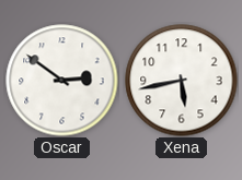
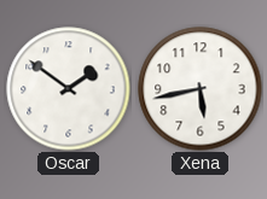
Oscar: 2:51 -> 1:51
